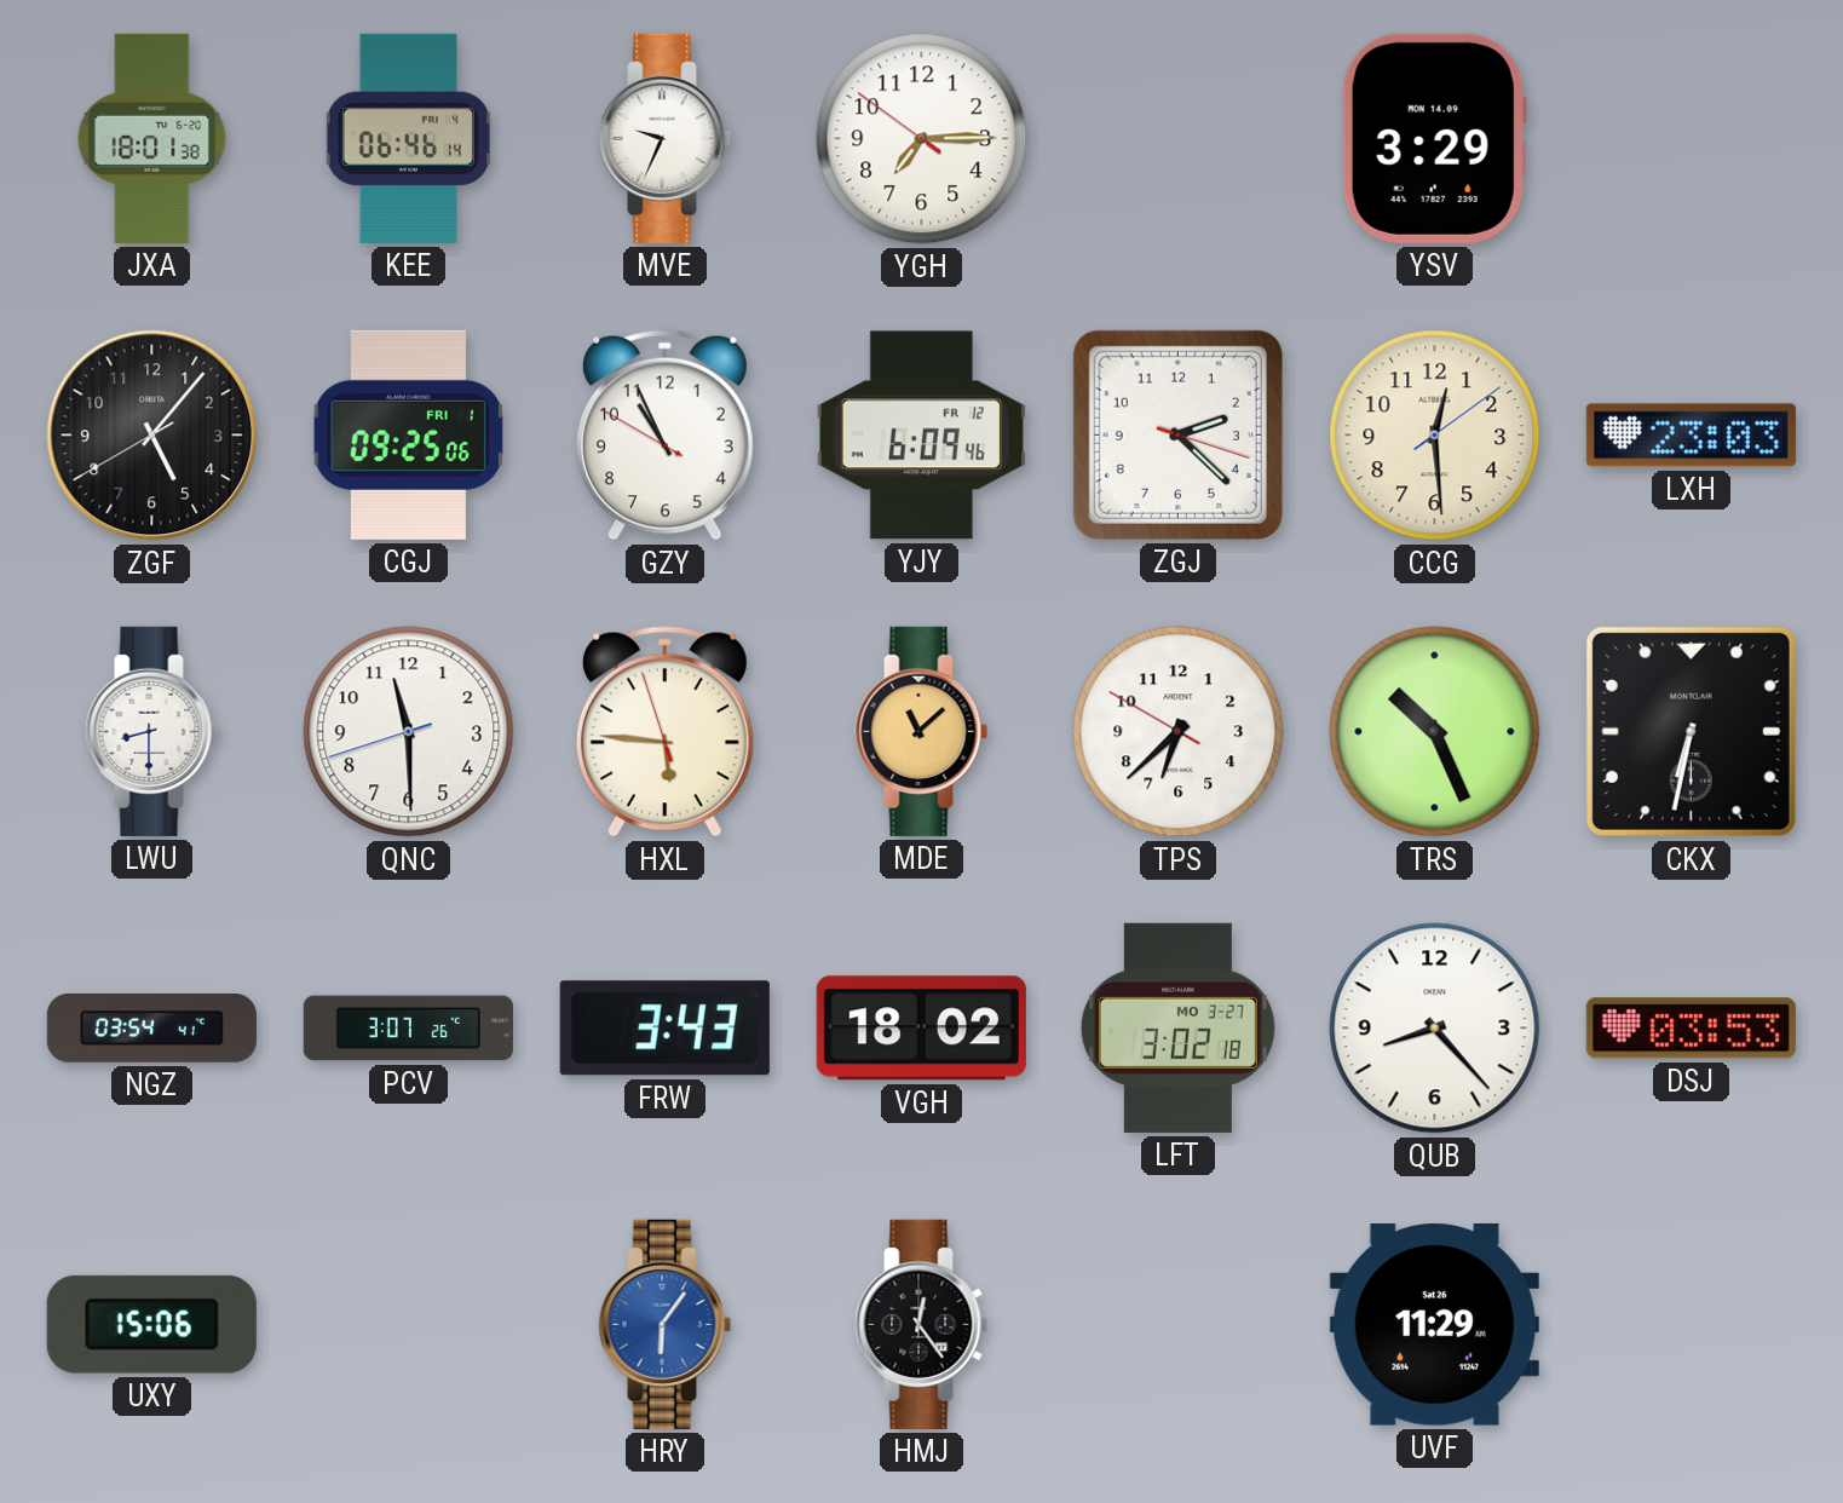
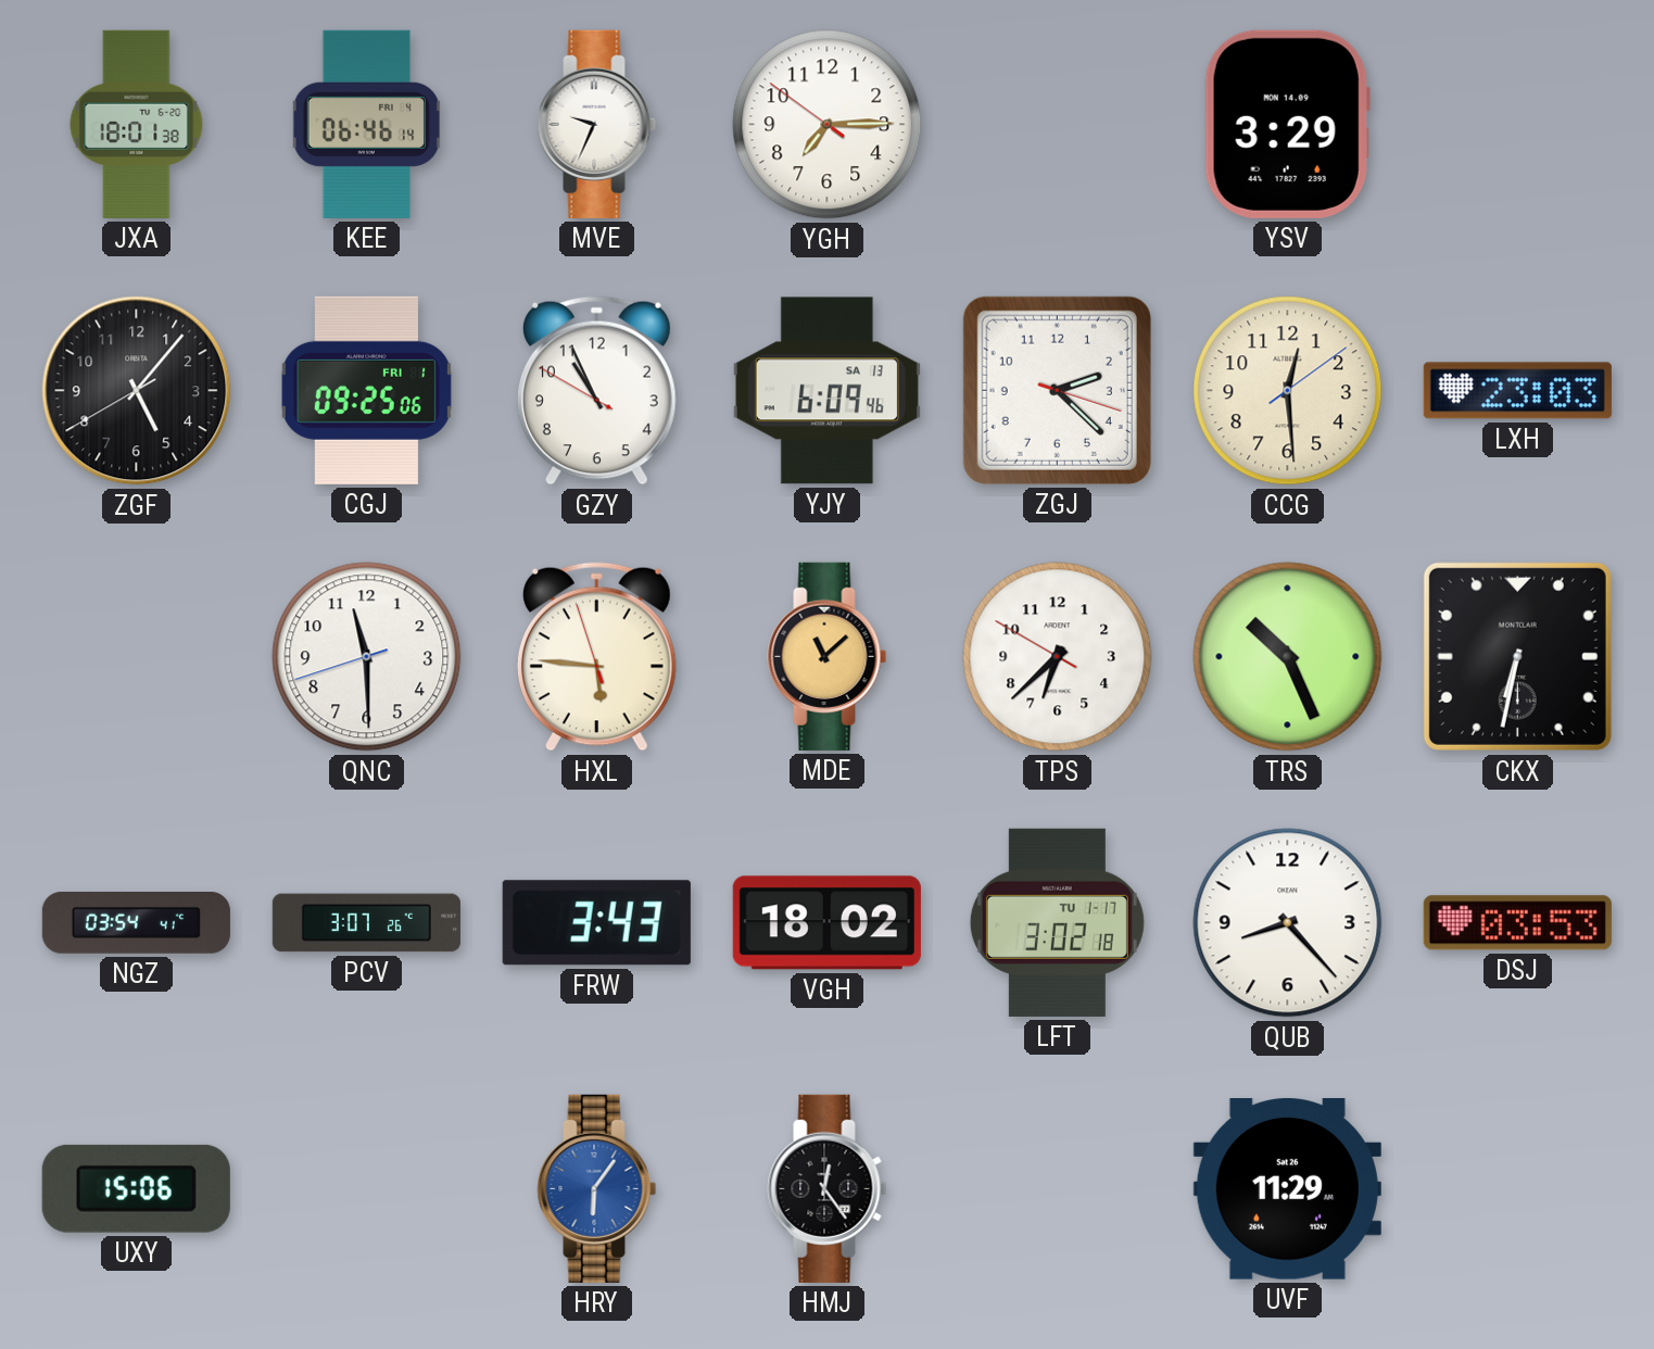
YJY date: FR 12 -> SA 13
LWU: 8:30 -> none
LFT date: MO 3-27 -> TU 1-17
